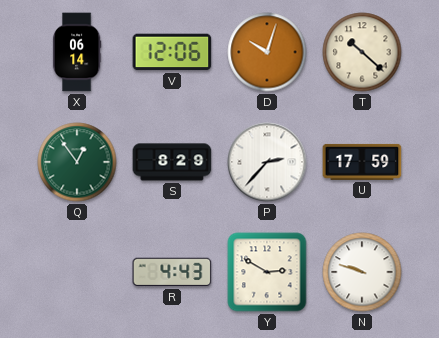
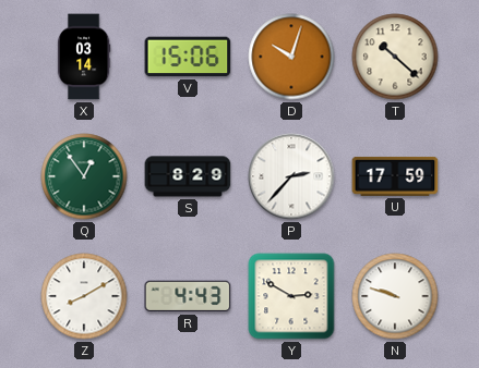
X: 06:14 -> 03:14
V: 12:06 -> 15:06
Z: none -> 8:10
